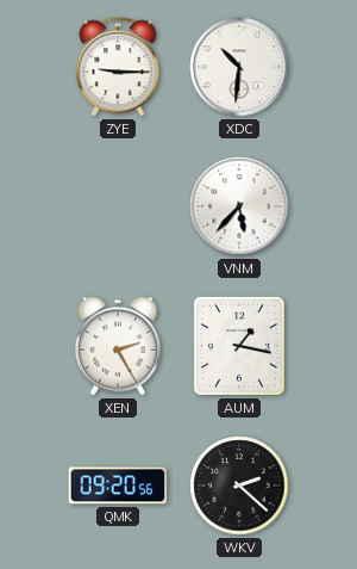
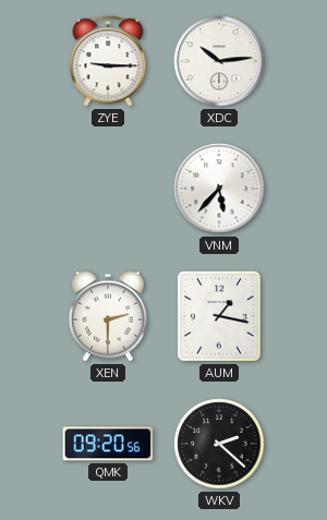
XDC: 10:31 -> 10:14
XEN: 2:25 -> 2:30
